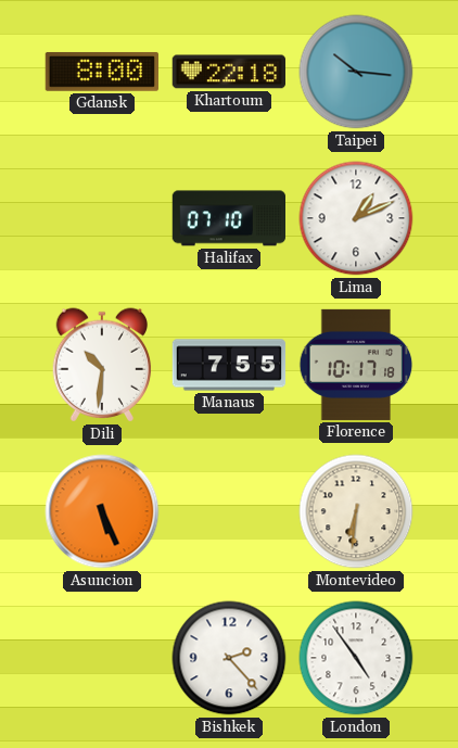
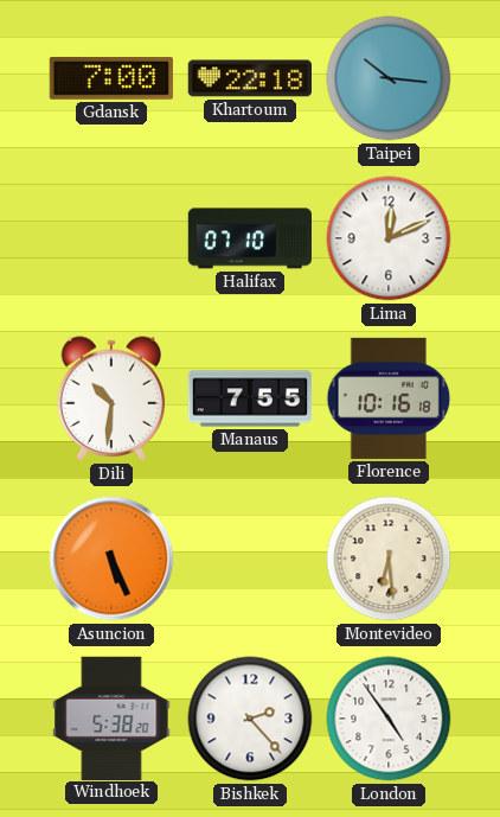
Gdansk: 8:00 -> 7:00
Lima: 1:11 -> 12:11
Florence: 10:17 -> 10:16
Montevideo: 6:31 -> 6:29
Windhoek: none -> 5:38
